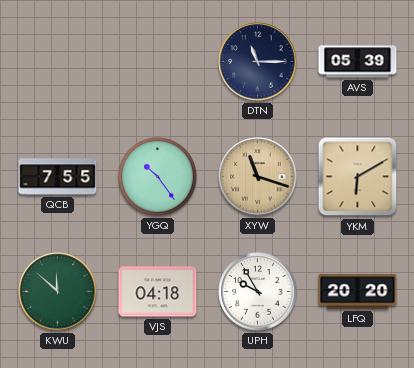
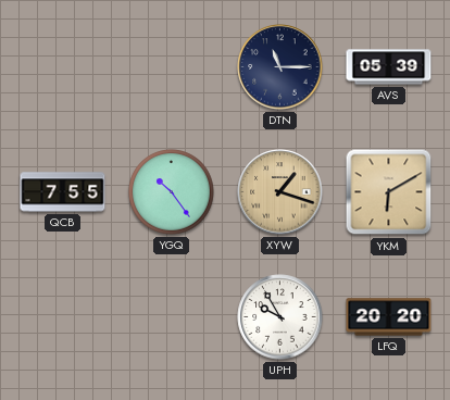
XYW: 11:18 -> 1:18
KWU: 11:52 -> none
VJS: 04:18 -> none
